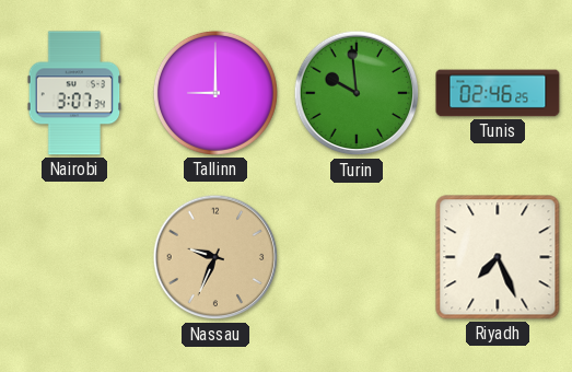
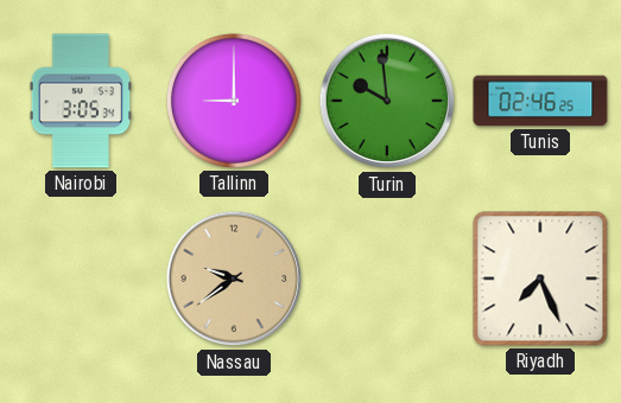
Nairobi: 3:07 -> 3:05
Nassau: 9:34 -> 9:39
